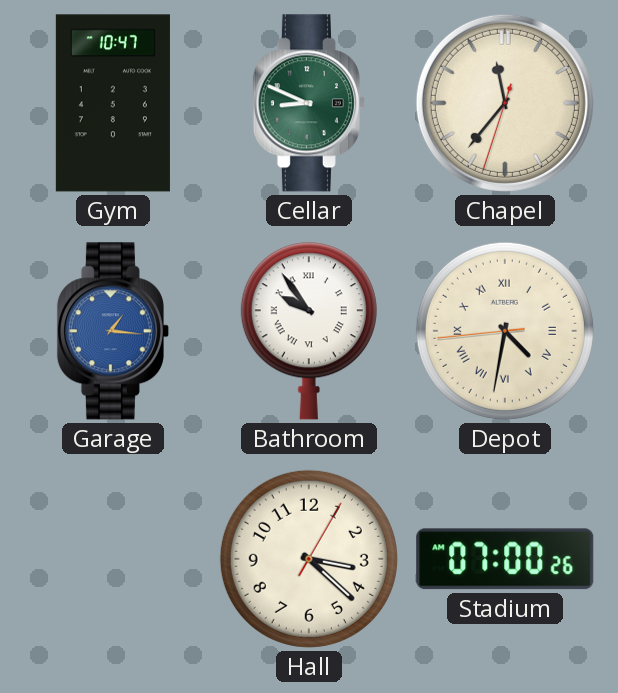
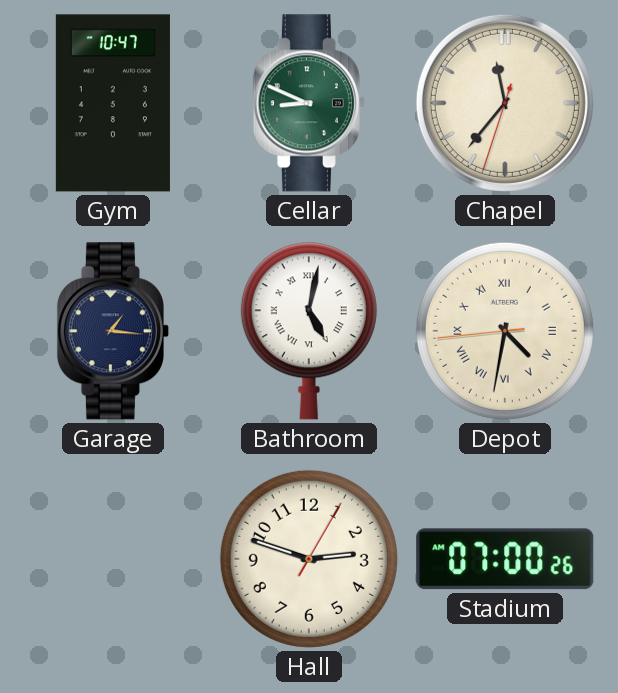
Garage dial: blue -> navy
Bathroom: 9:54 -> 5:02
Hall: 3:22 -> 2:48
